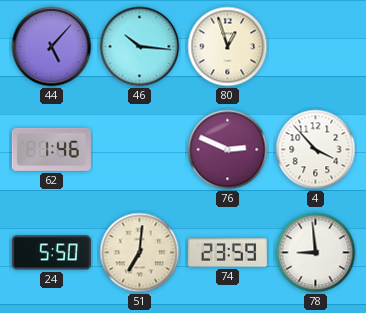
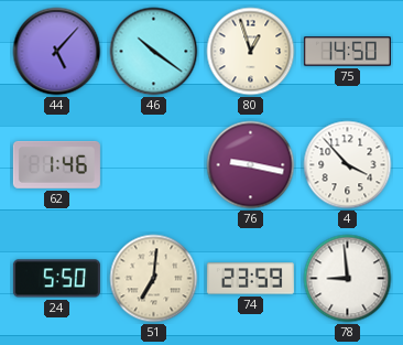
46: 10:16 -> 10:21
75: none -> 14:50
76: 2:49 -> 9:17
